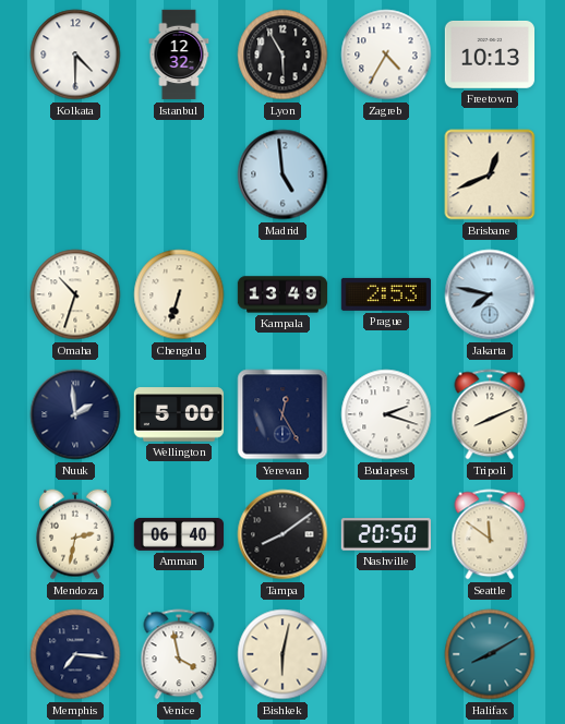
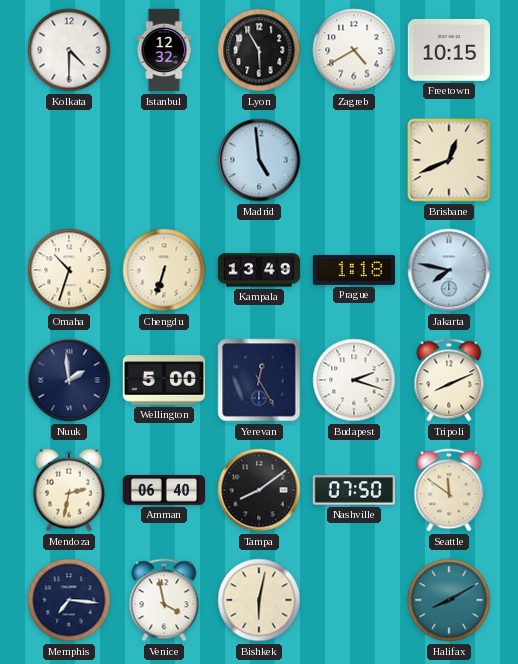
Zagreb: 4:35 -> 4:40
Freetown: 10:13 -> 10:15
Prague: 2:53 -> 1:18
Nashville: 20:50 -> 07:50
